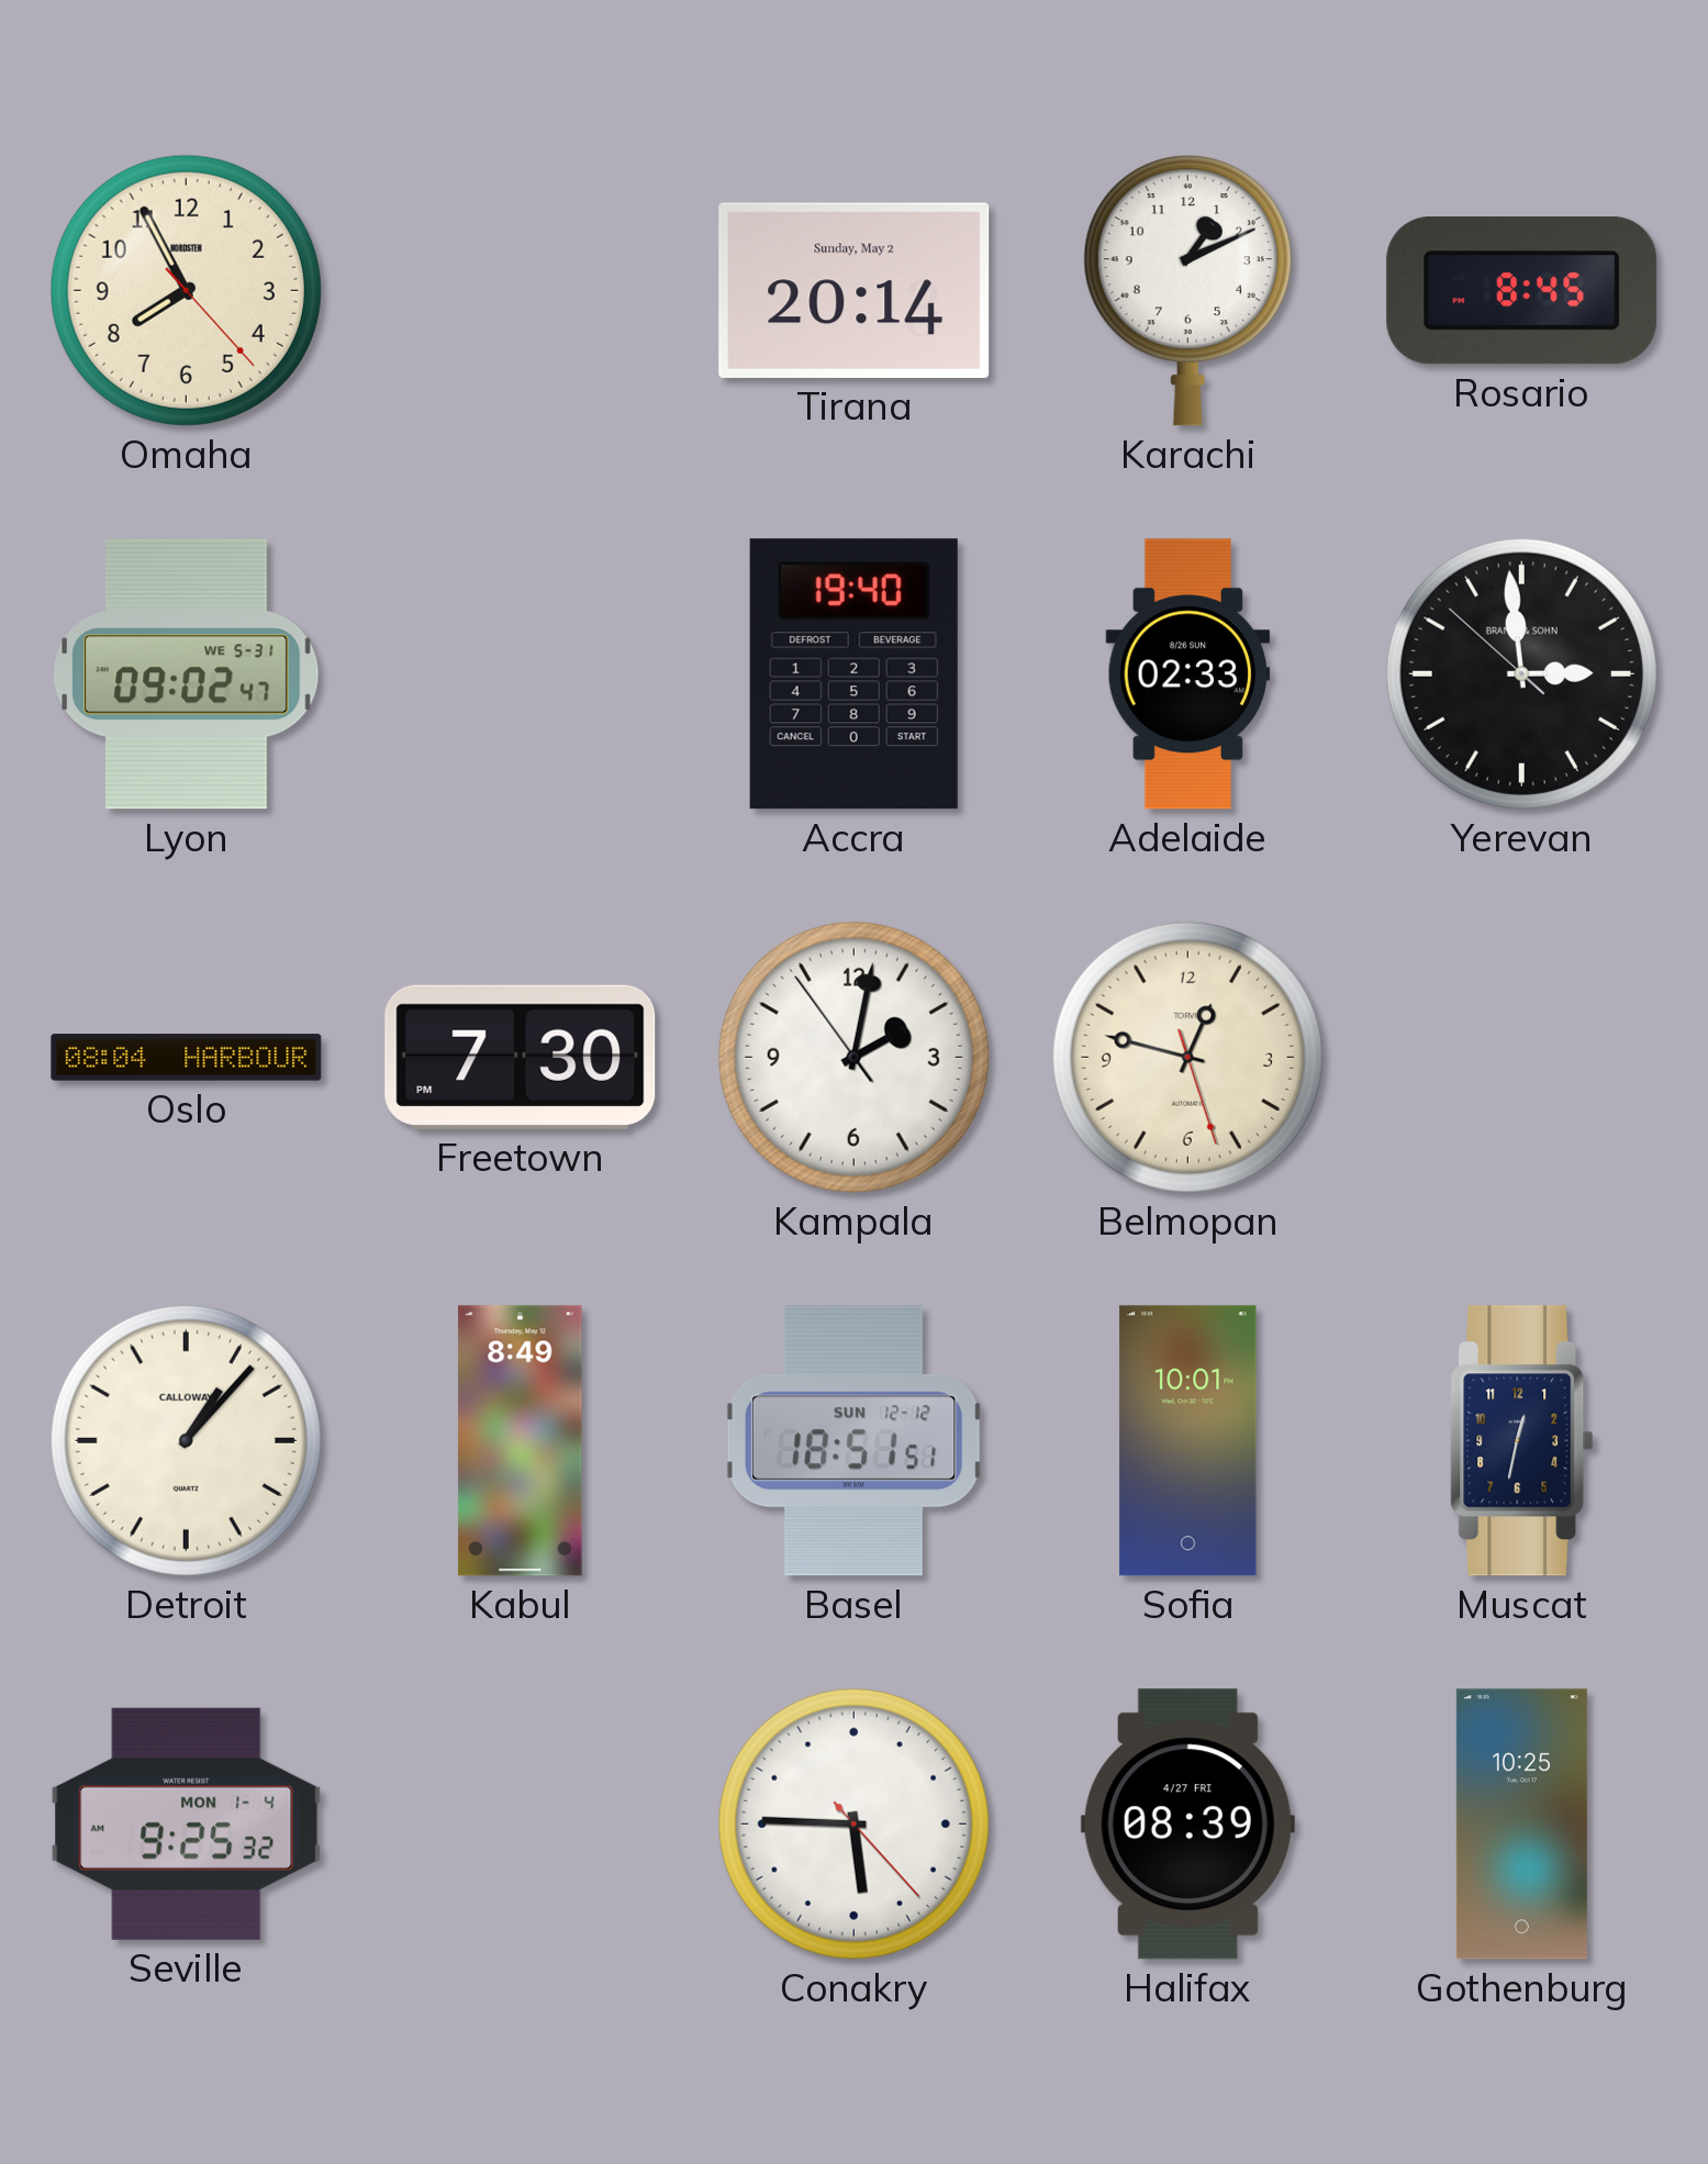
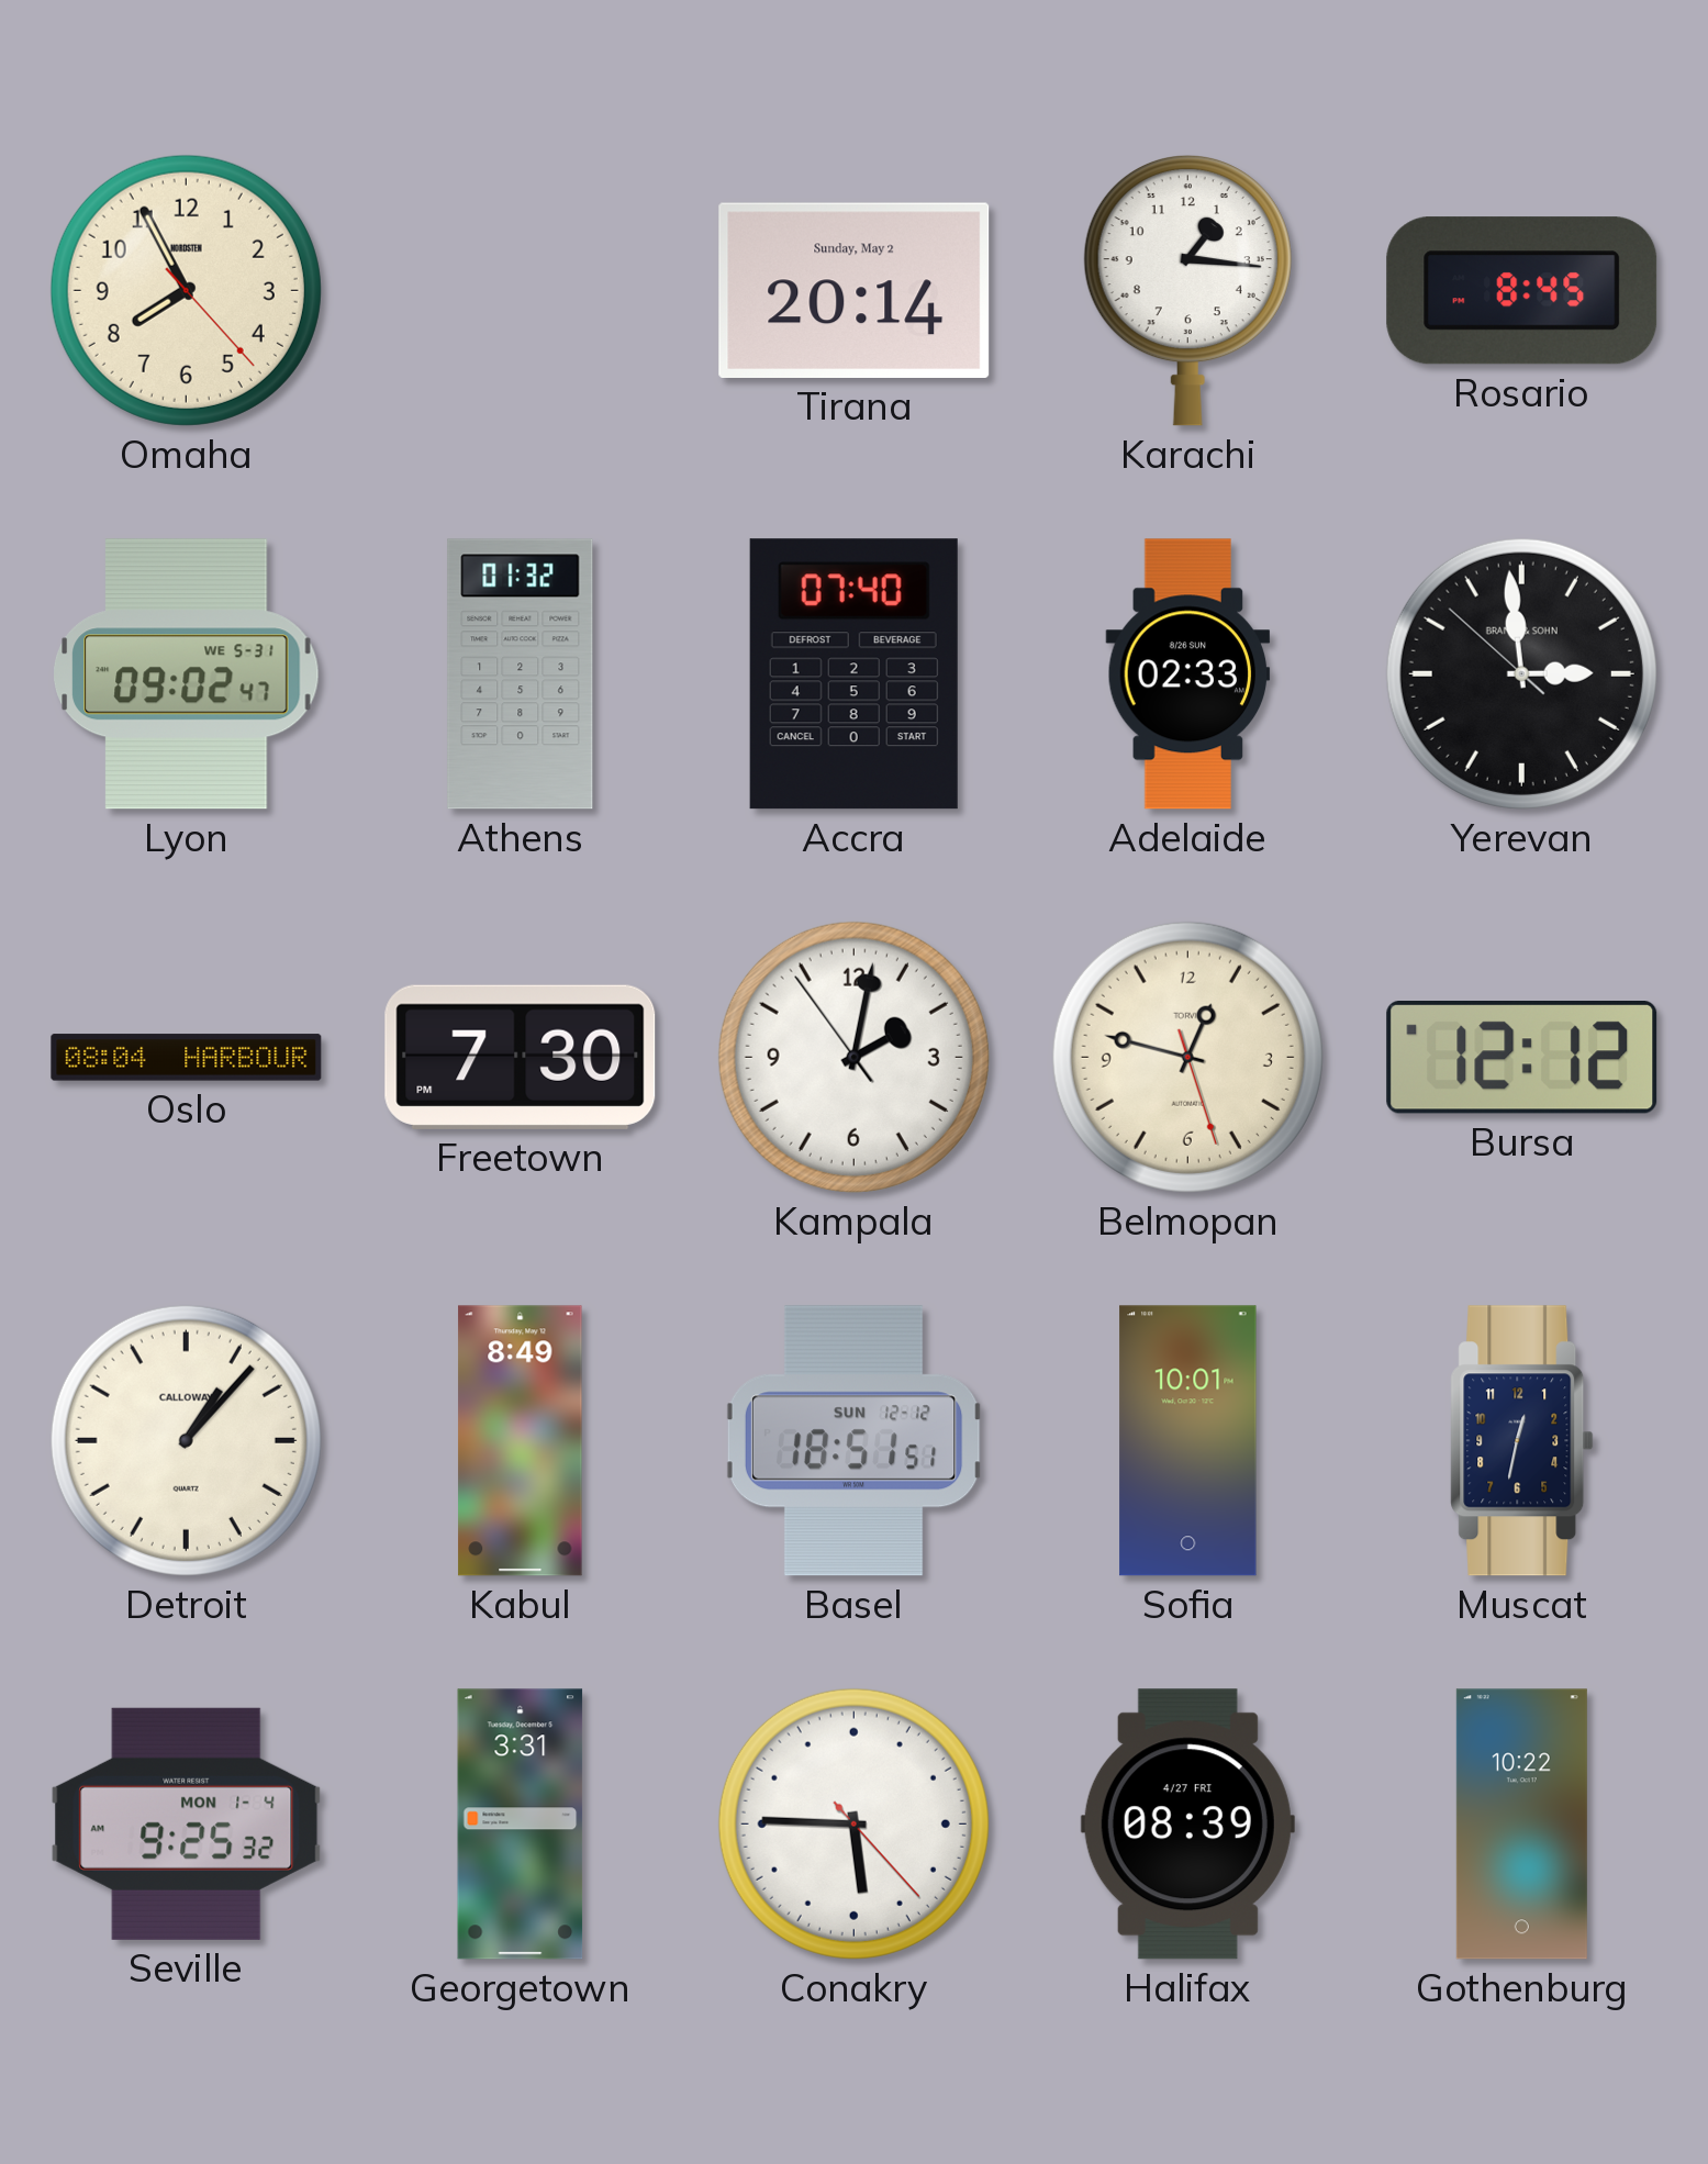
Karachi: 1:11 -> 1:16
Athens: none -> 01:32
Accra: 19:40 -> 07:40
Bursa: none -> 12:12
Georgetown: none -> 3:31
Gothenburg: 10:25 -> 10:22
